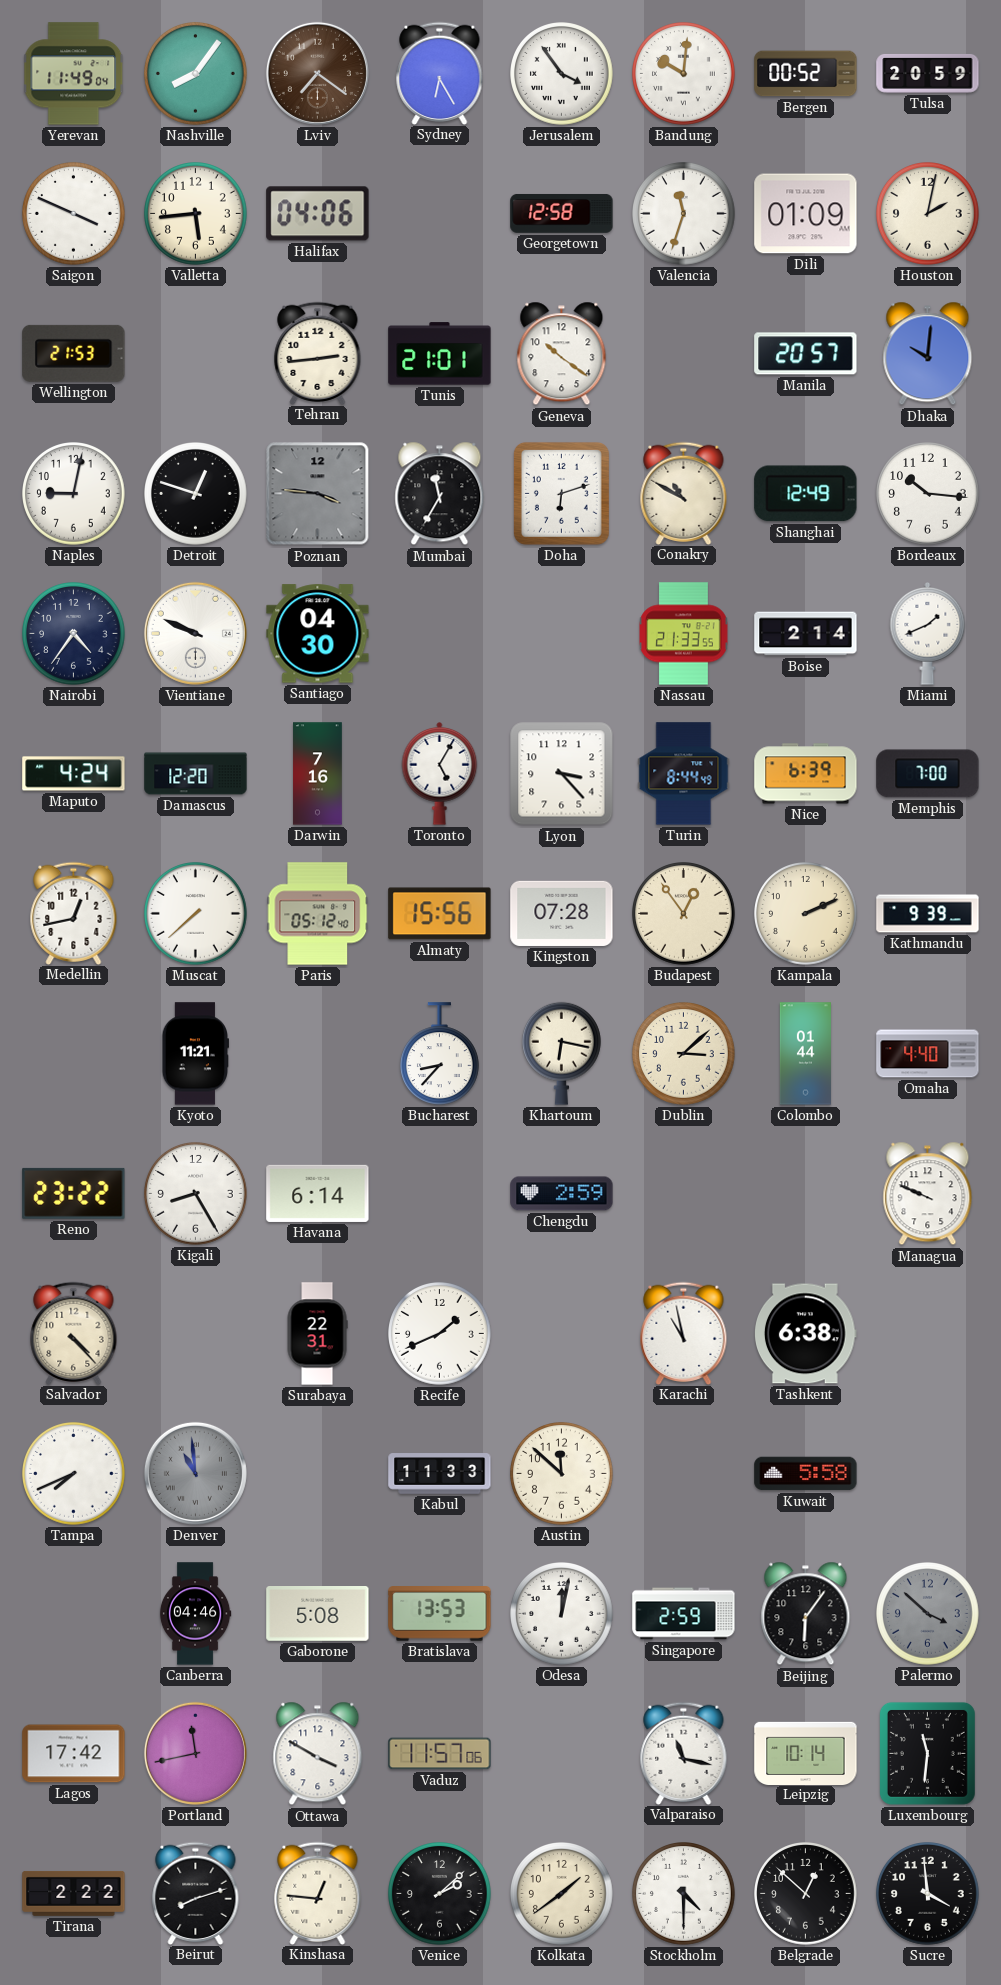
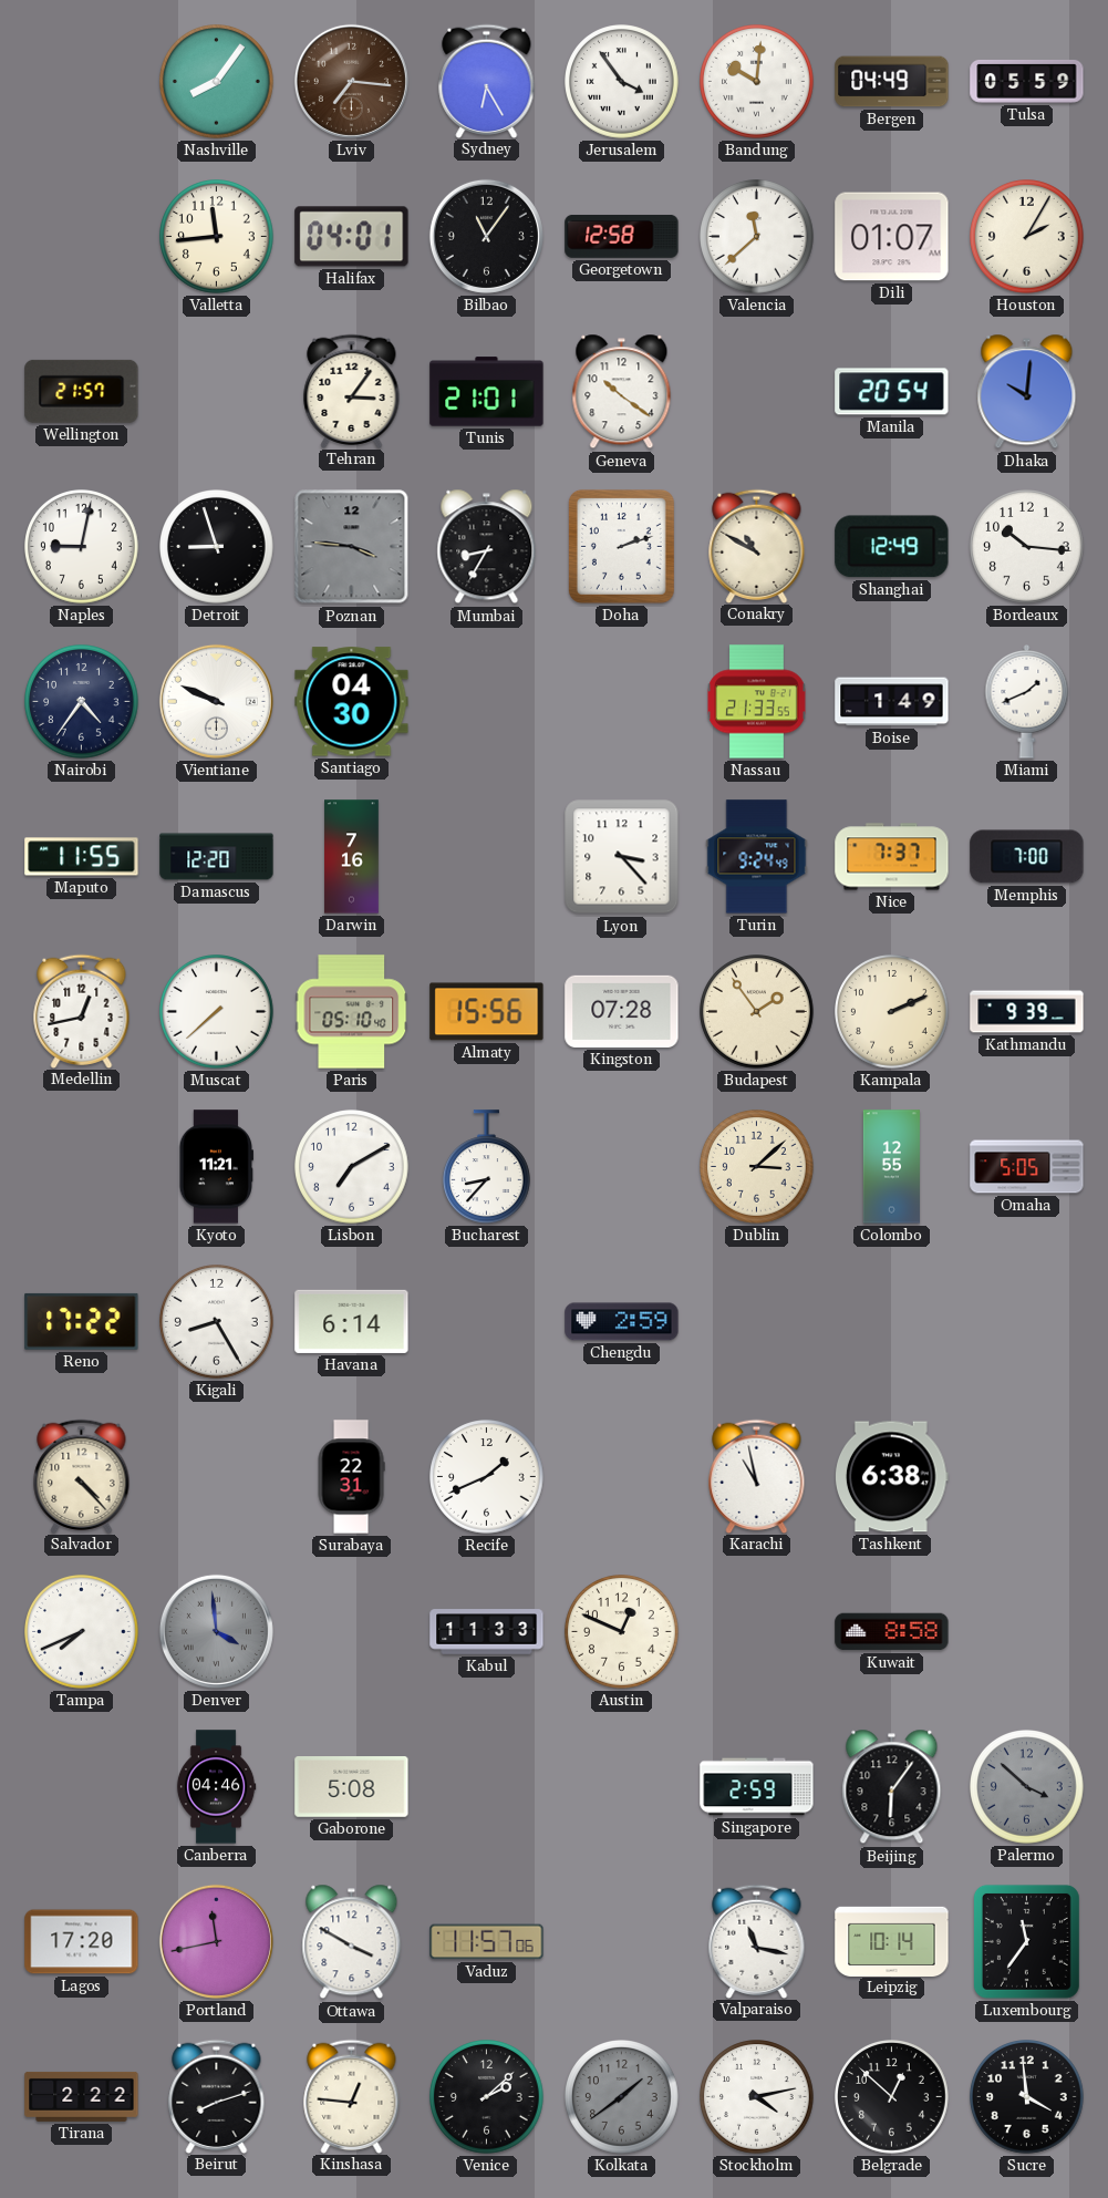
Yerevan: 11:49 -> none
Lviv: 7:21 -> 7:16
Bergen: 00:52 -> 04:49
Tulsa: 20:59 -> 05:59
Saigon: 3:49 -> none
Valletta: 5:44 -> 11:44
Halifax: 04:06 -> 04:01
Bilbao: none -> 11:06
Valencia: 11:33 -> 11:38
Dili: 01:09 -> 01:07
Houston: 2:02 -> 2:05
Wellington: 21:53 -> 21:57
Tehran: 2:44 -> 3:06
Manila: 20:57 -> 20:54
Detroit: 12:48 -> 8:57
Mumbai: 11:35 -> 8:35
Doha: 6:12 -> 2:12
Boise: 2:14 -> 1:49
Maputo: 4:24 -> 11:55
Toronto: 5:05 -> none
Turin: 8:44 -> 9:24
Nice: 6:39 -> 7:37
Paris: 05:12 -> 05:10
Budapest: 12:54 -> 1:54
Lisbon: none -> 7:10
Khartoum: 6:17 -> none
Colombo: 01:44 -> 12:55
Omaha: 4:40 -> 5:05
Reno: 23:22 -> 17:22
Managua: 9:49 -> none
Denver: 10:59 -> 3:59
Austin: 11:52 -> 12:49
Kuwait: 5:58 -> 8:58
Bratislava: 13:53 -> none
Odesa: 12:02 -> none
Lagos: 17:42 -> 17:20
Luxembourg: 11:31 -> 11:36
Kolkata dial: cream -> grey
Stockholm: 4:30 -> 4:13
